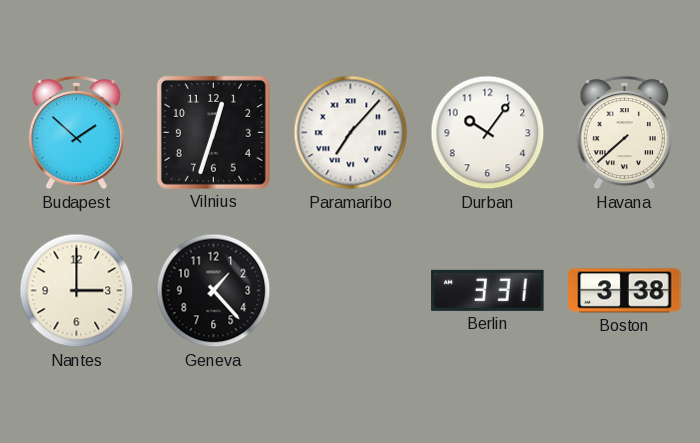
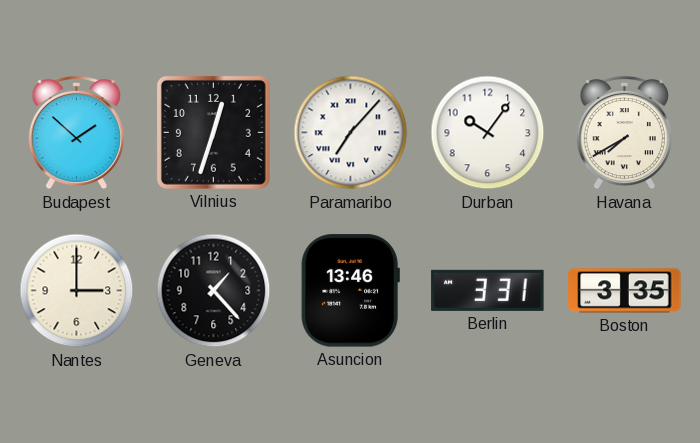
Havana: 7:38 -> 7:40
Asuncion: none -> 13:46
Boston: 3:38 -> 3:35
